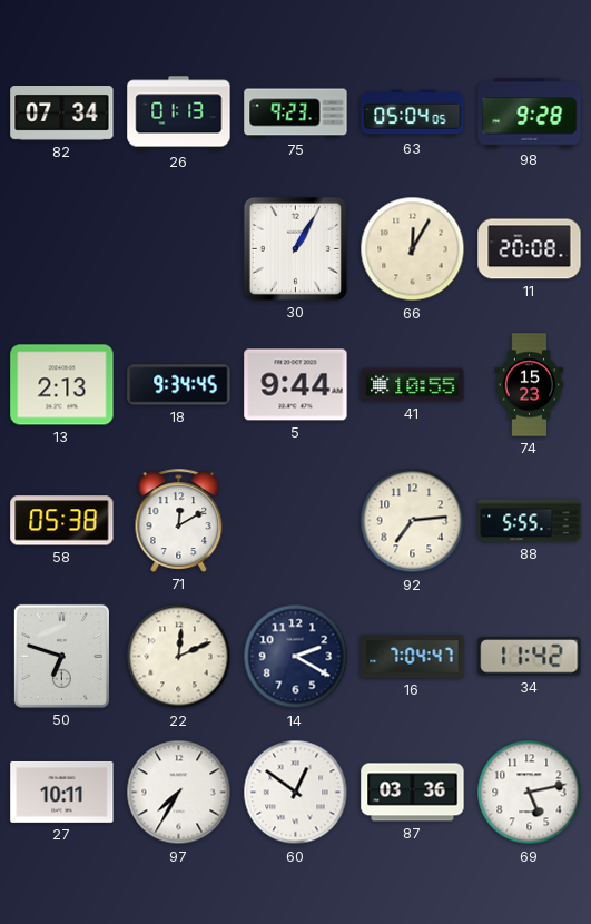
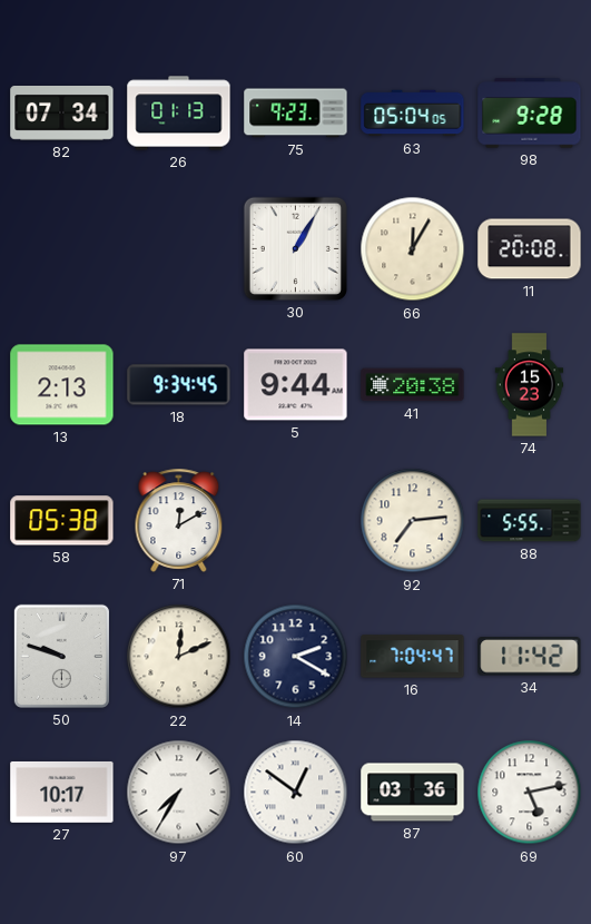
41: 10:55 -> 20:38
50: 6:48 -> 9:48
27: 10:11 -> 10:17
